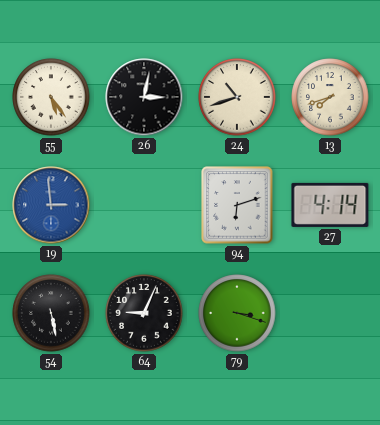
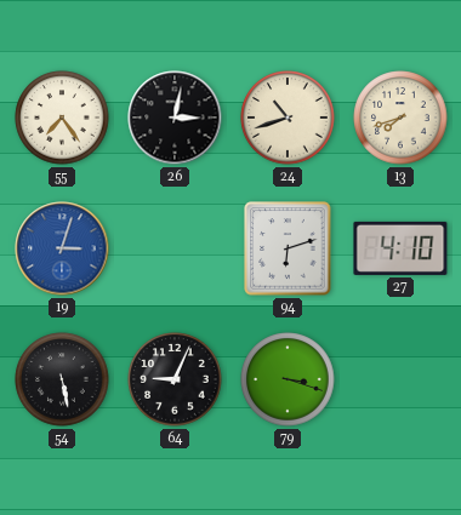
55: 5:24 -> 7:24
19: 2:59 -> 3:03
27: 4:14 -> 4:10
